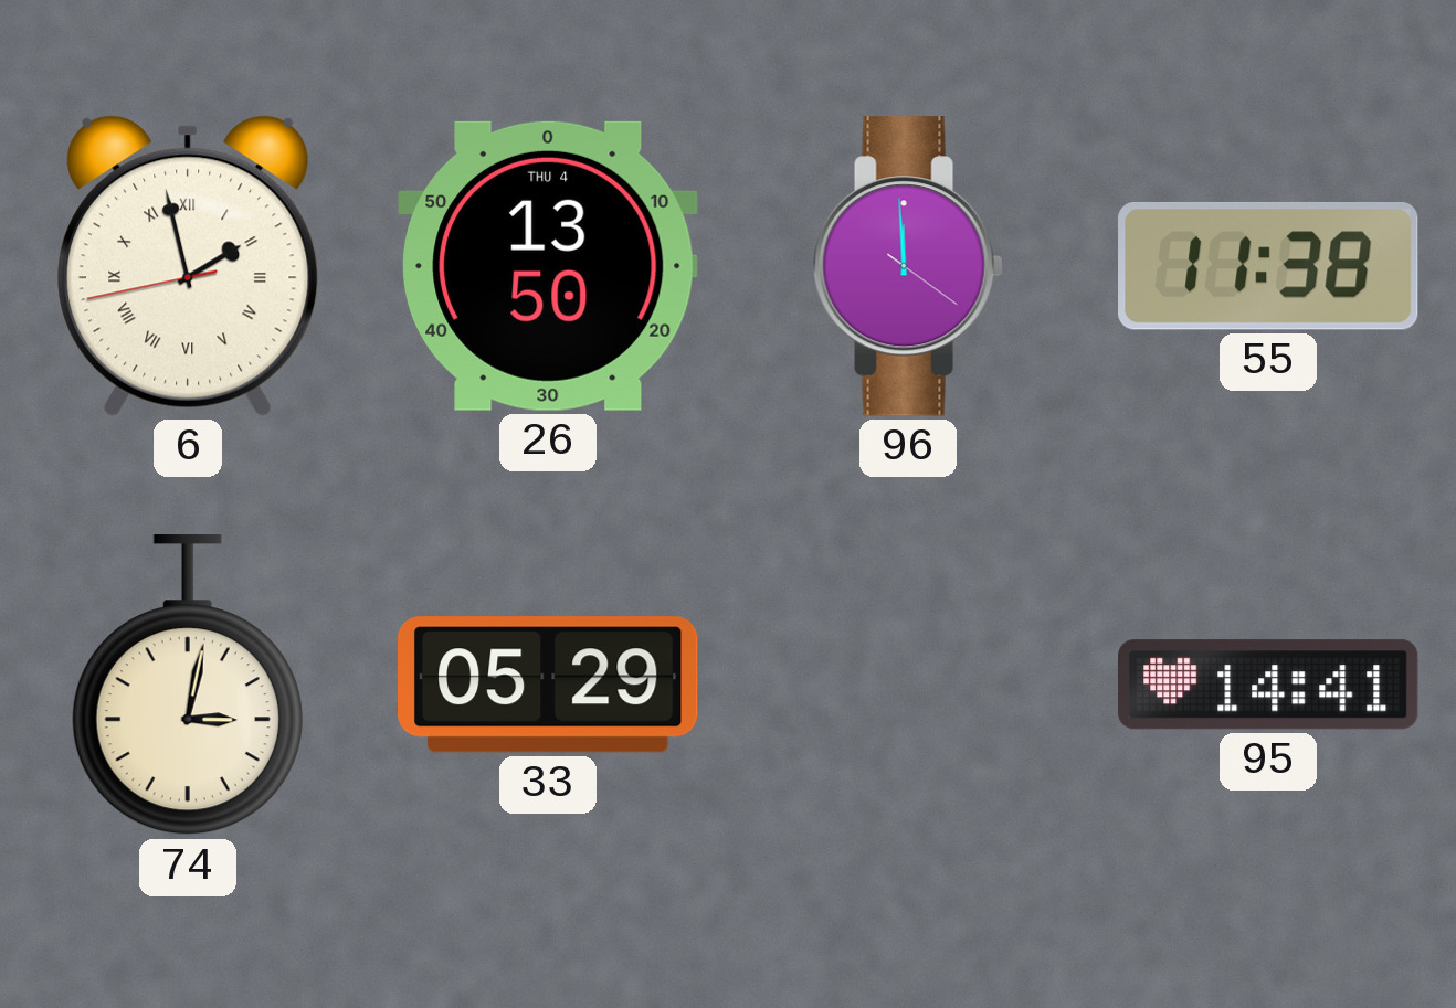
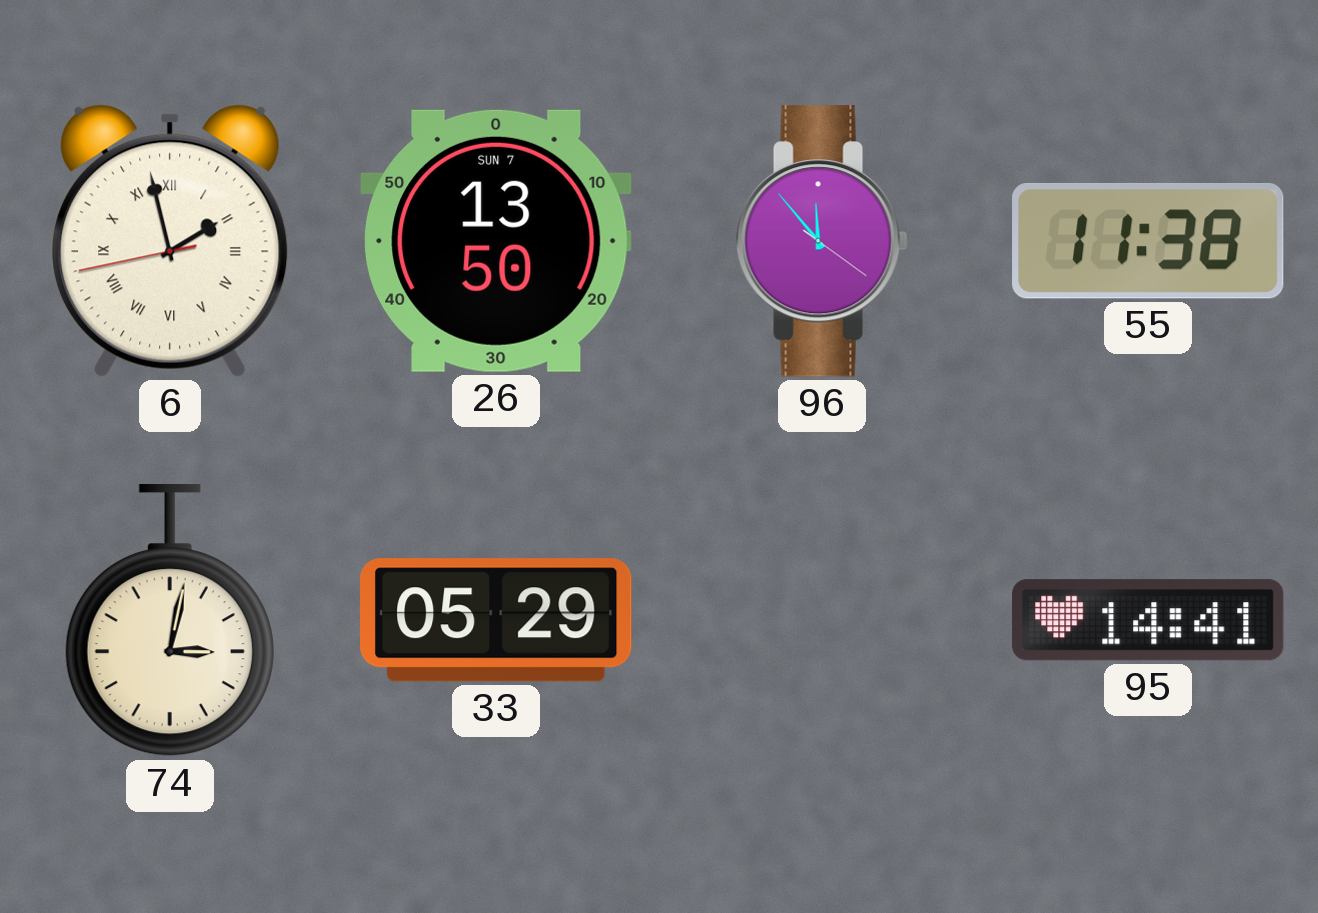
26 date: THU 4 -> SUN 7
96: 11:59 -> 11:53
